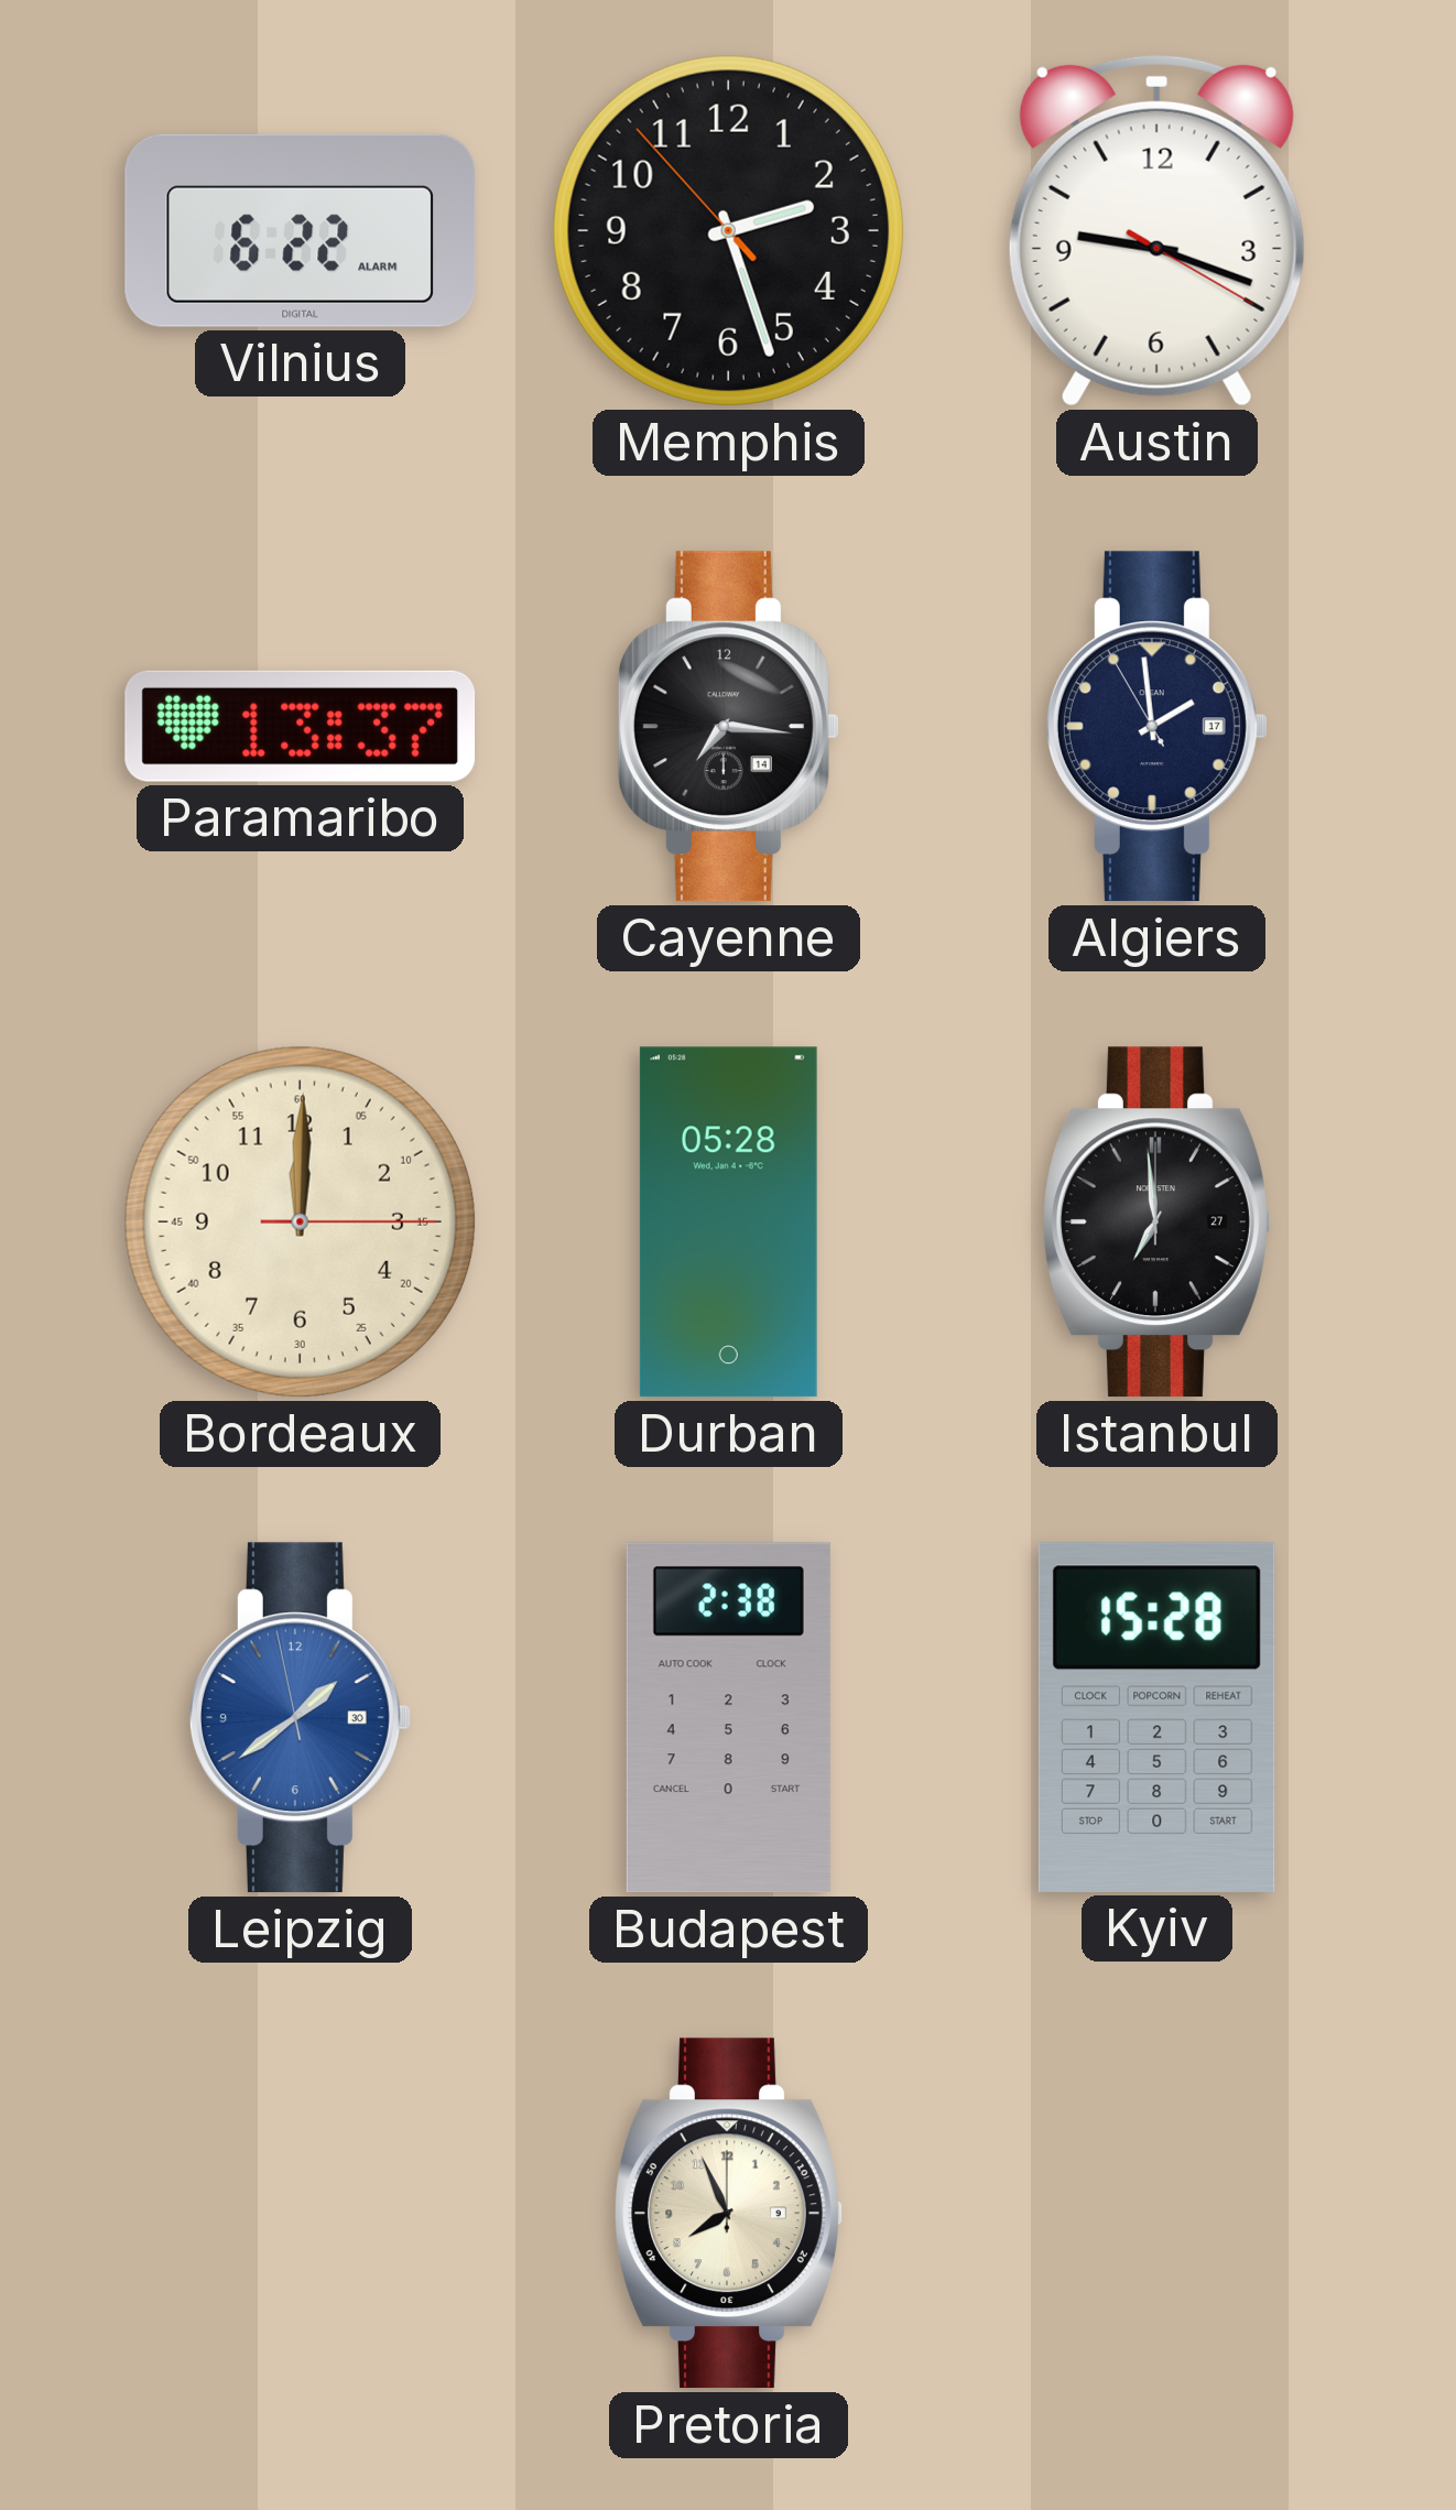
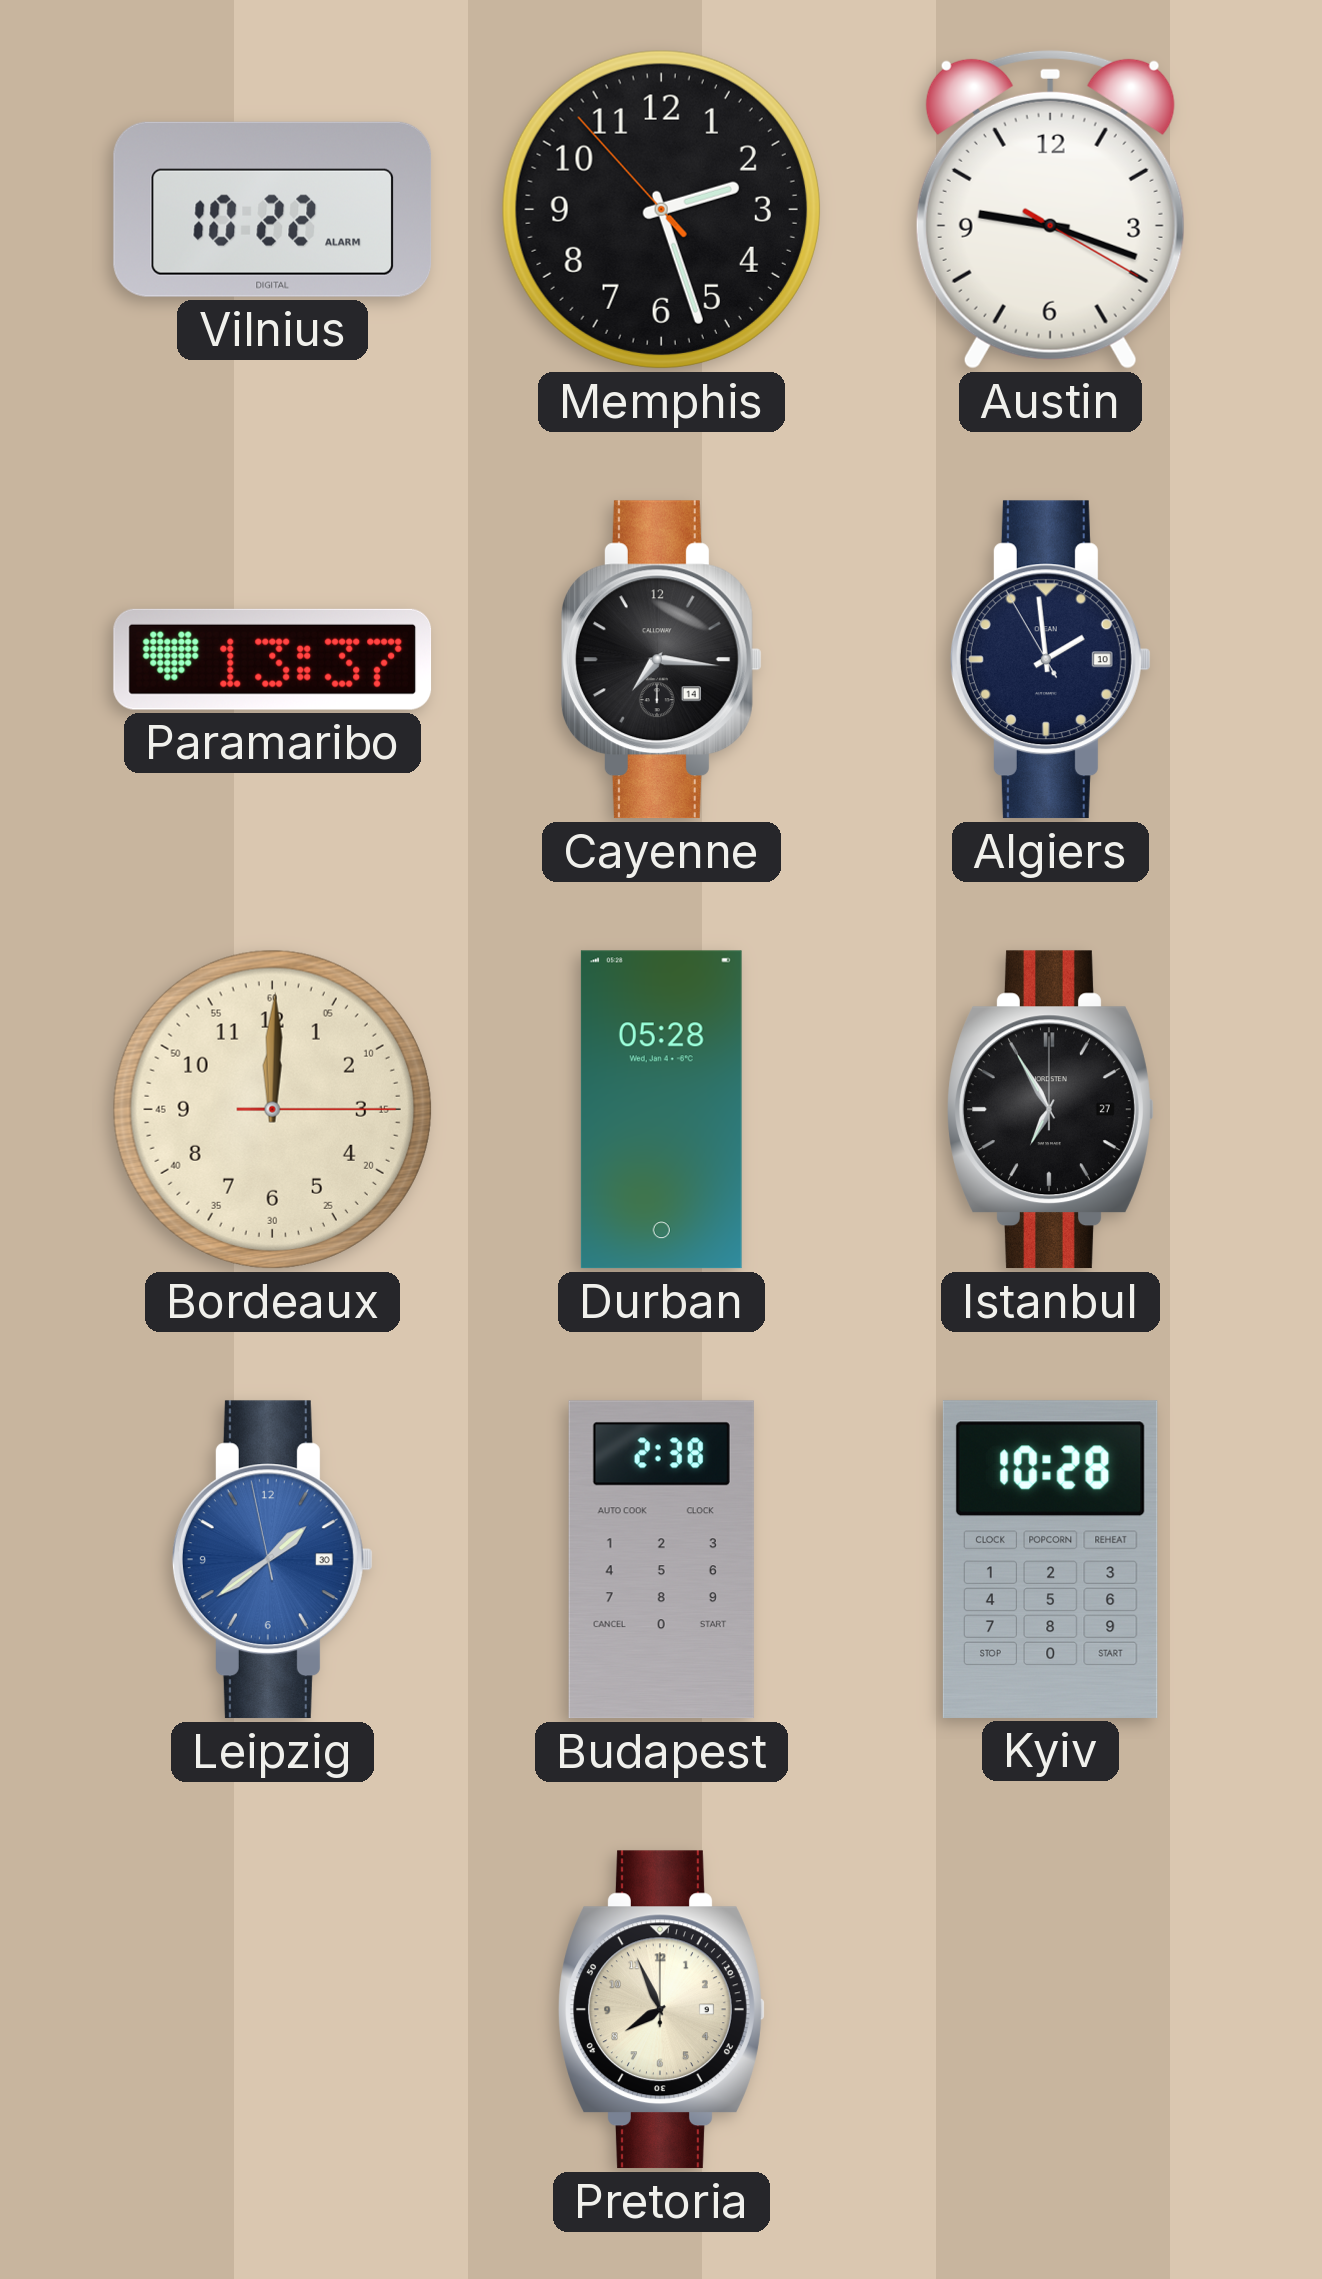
Vilnius: 6:22 -> 10:22
Algiers date: 17 -> 10
Istanbul: 6:59 -> 6:55
Kyiv: 15:28 -> 10:28
